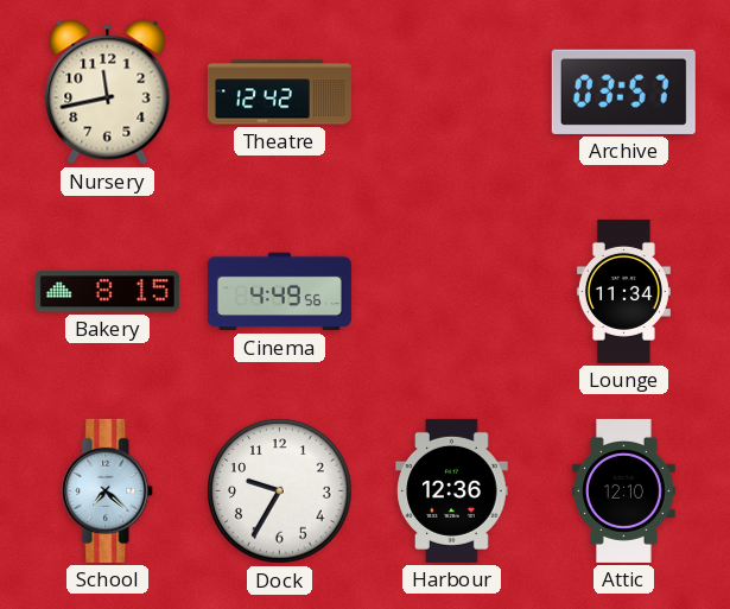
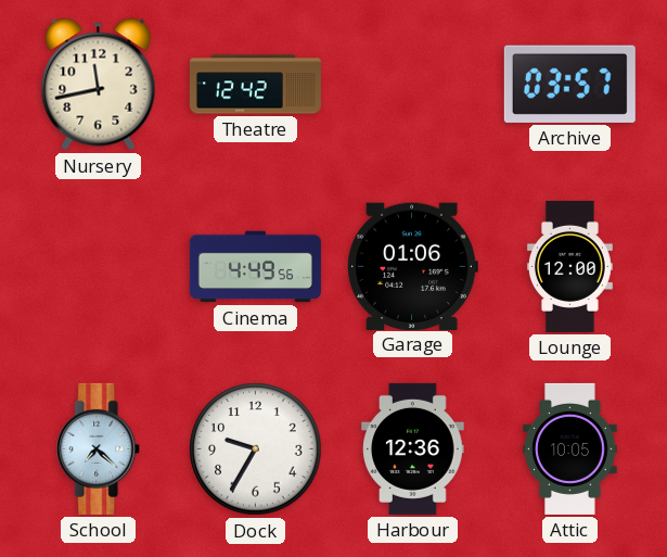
Bakery: 8:15 -> none
Garage: none -> 01:06
Lounge: 11:34 -> 12:00
Attic: 12:10 -> 10:05
